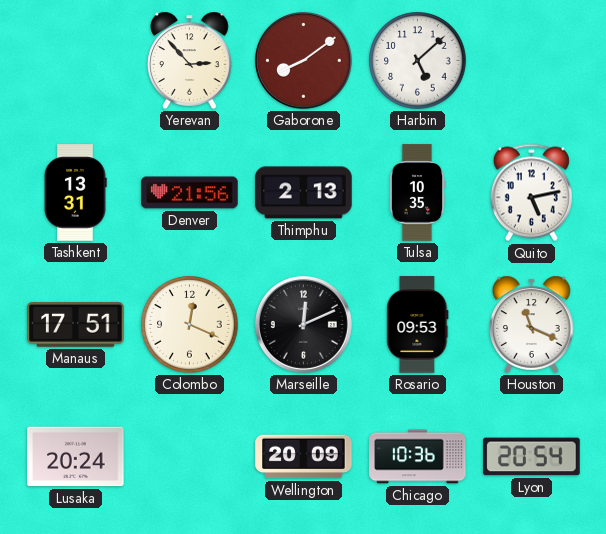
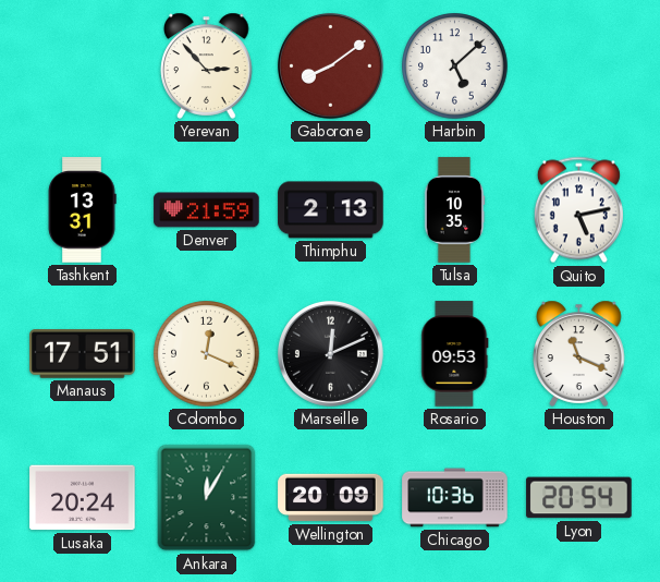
Denver: 21:56 -> 21:59
Ankara: none -> 12:05
